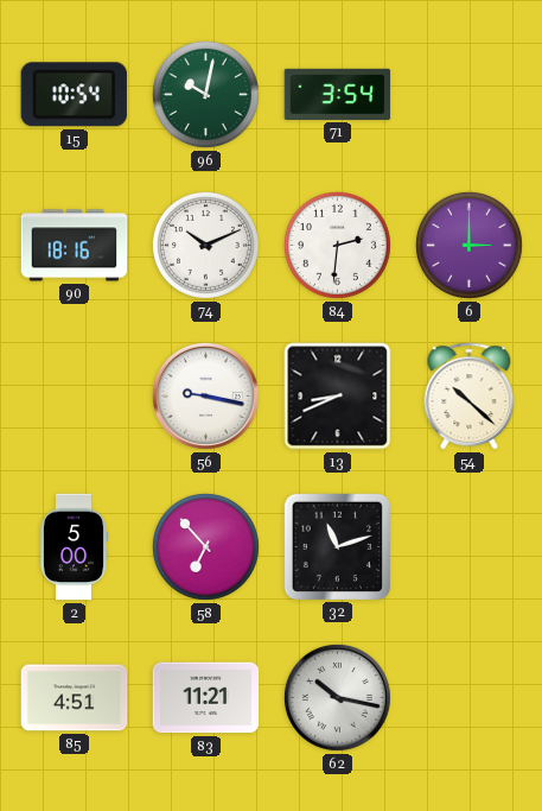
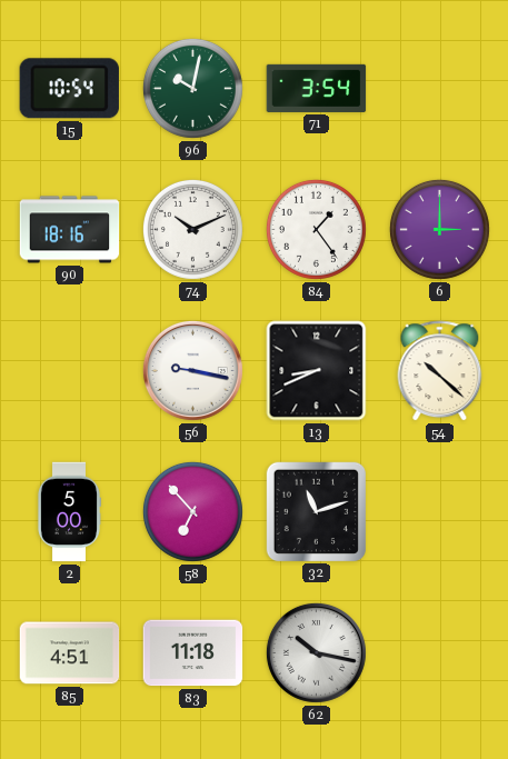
84: 2:31 -> 1:24
83: 11:21 -> 11:18
